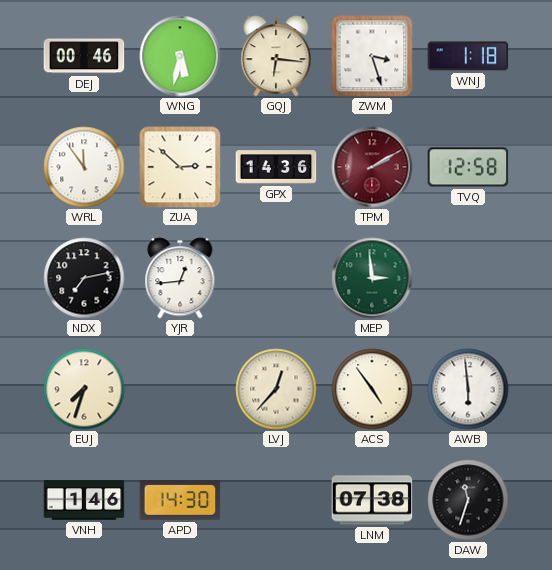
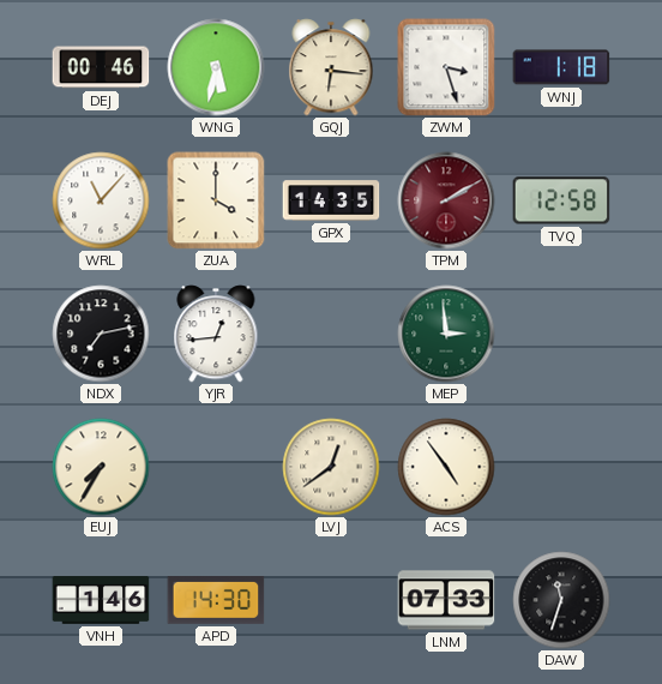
WRL: 11:54 -> 11:07
ZUA: 2:52 -> 4:00
GPX: 14:36 -> 14:35
EUJ: 7:33 -> 7:35
LVJ: 12:37 -> 12:39
AWB: 5:59 -> none
LNM: 07:38 -> 07:33
